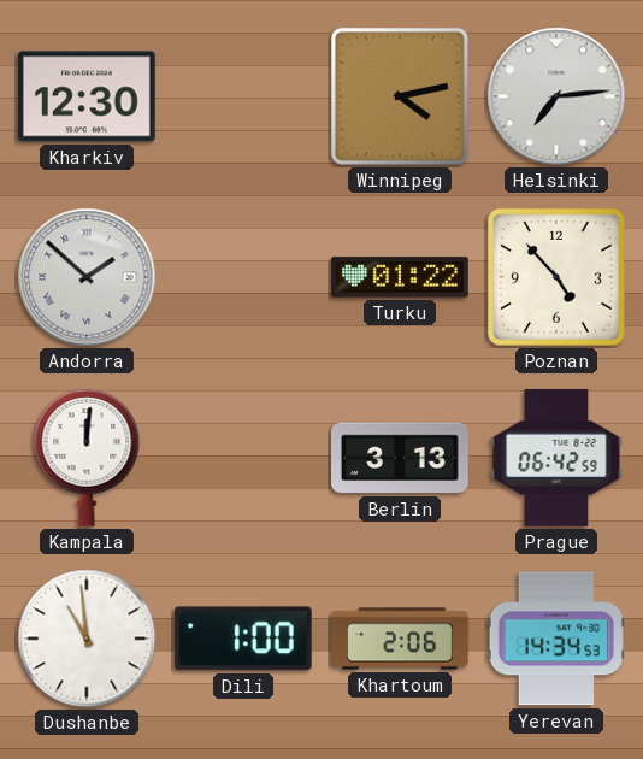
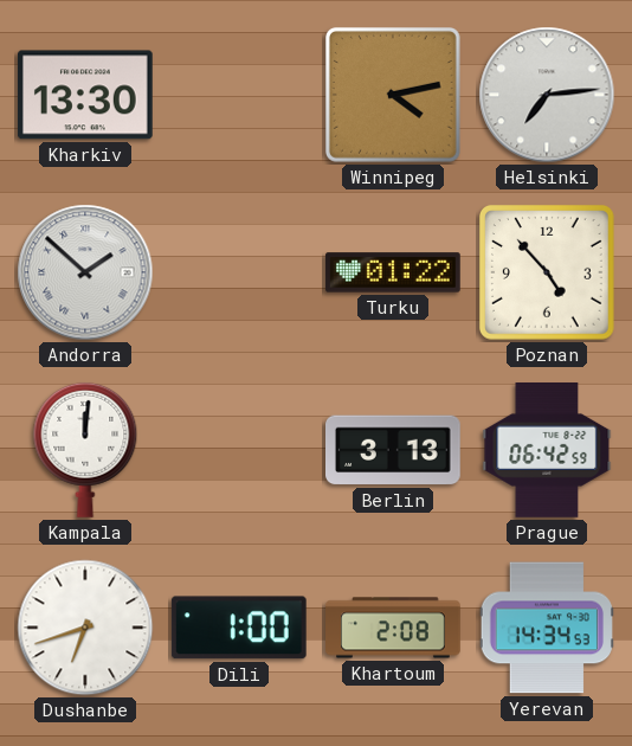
Kharkiv: 12:30 -> 13:30
Dushanbe: 10:59 -> 6:42
Khartoum: 2:06 -> 2:08
